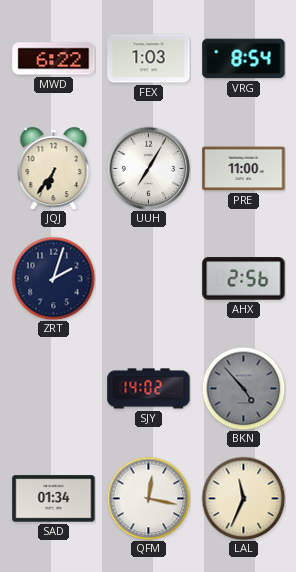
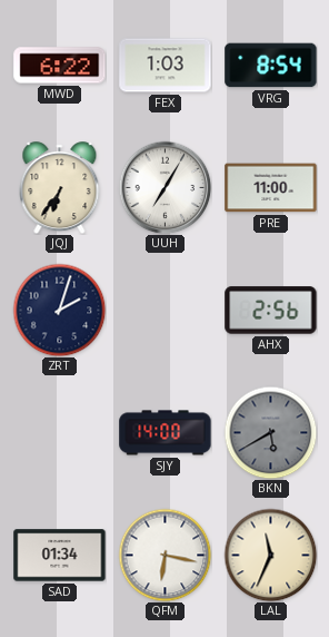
SJY: 14:02 -> 14:00
BKN: 4:53 -> 5:40
QFM: 12:17 -> 6:17
